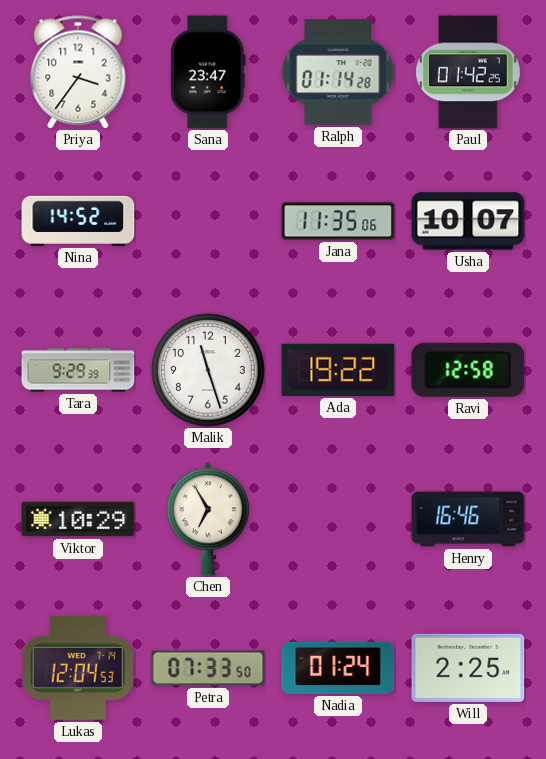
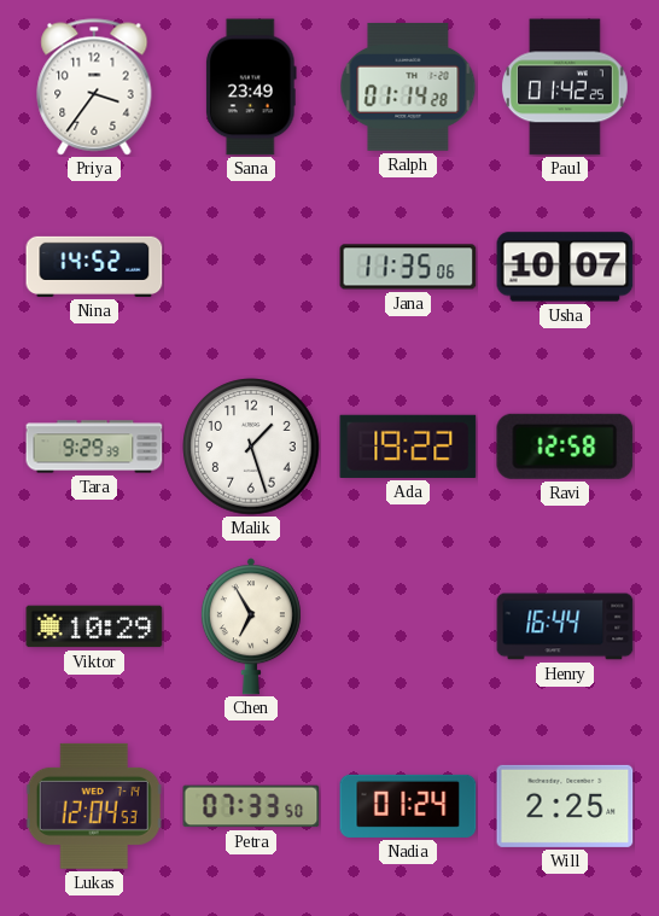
Sana: 23:47 -> 23:49
Malik: 11:27 -> 1:27
Henry: 16:46 -> 16:44
